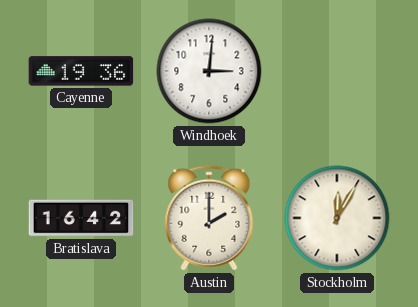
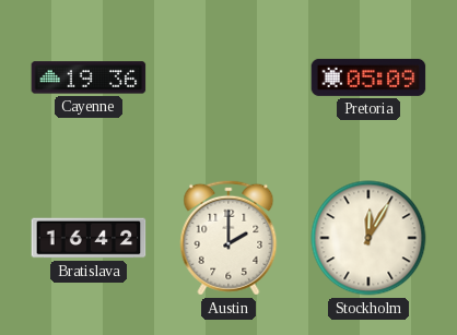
Windhoek: 3:01 -> none
Pretoria: none -> 05:09
